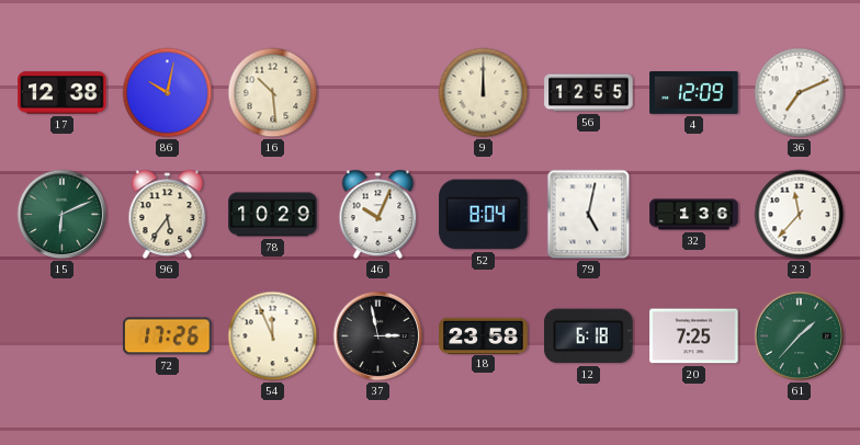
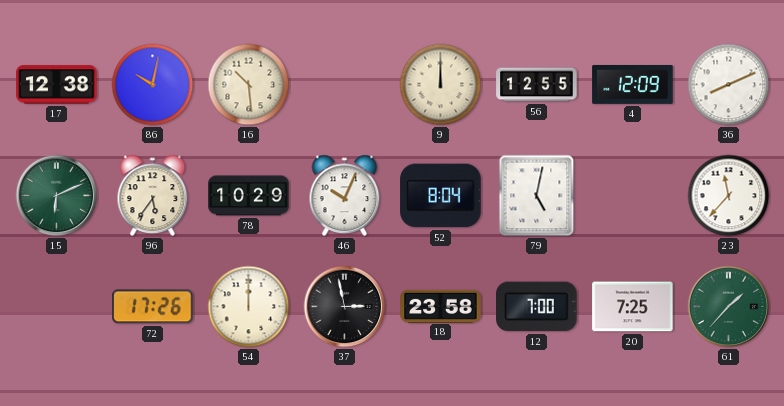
36: 7:11 -> 8:11
32: 1:36 -> none
54: 11:56 -> 12:00
12: 6:18 -> 7:00
